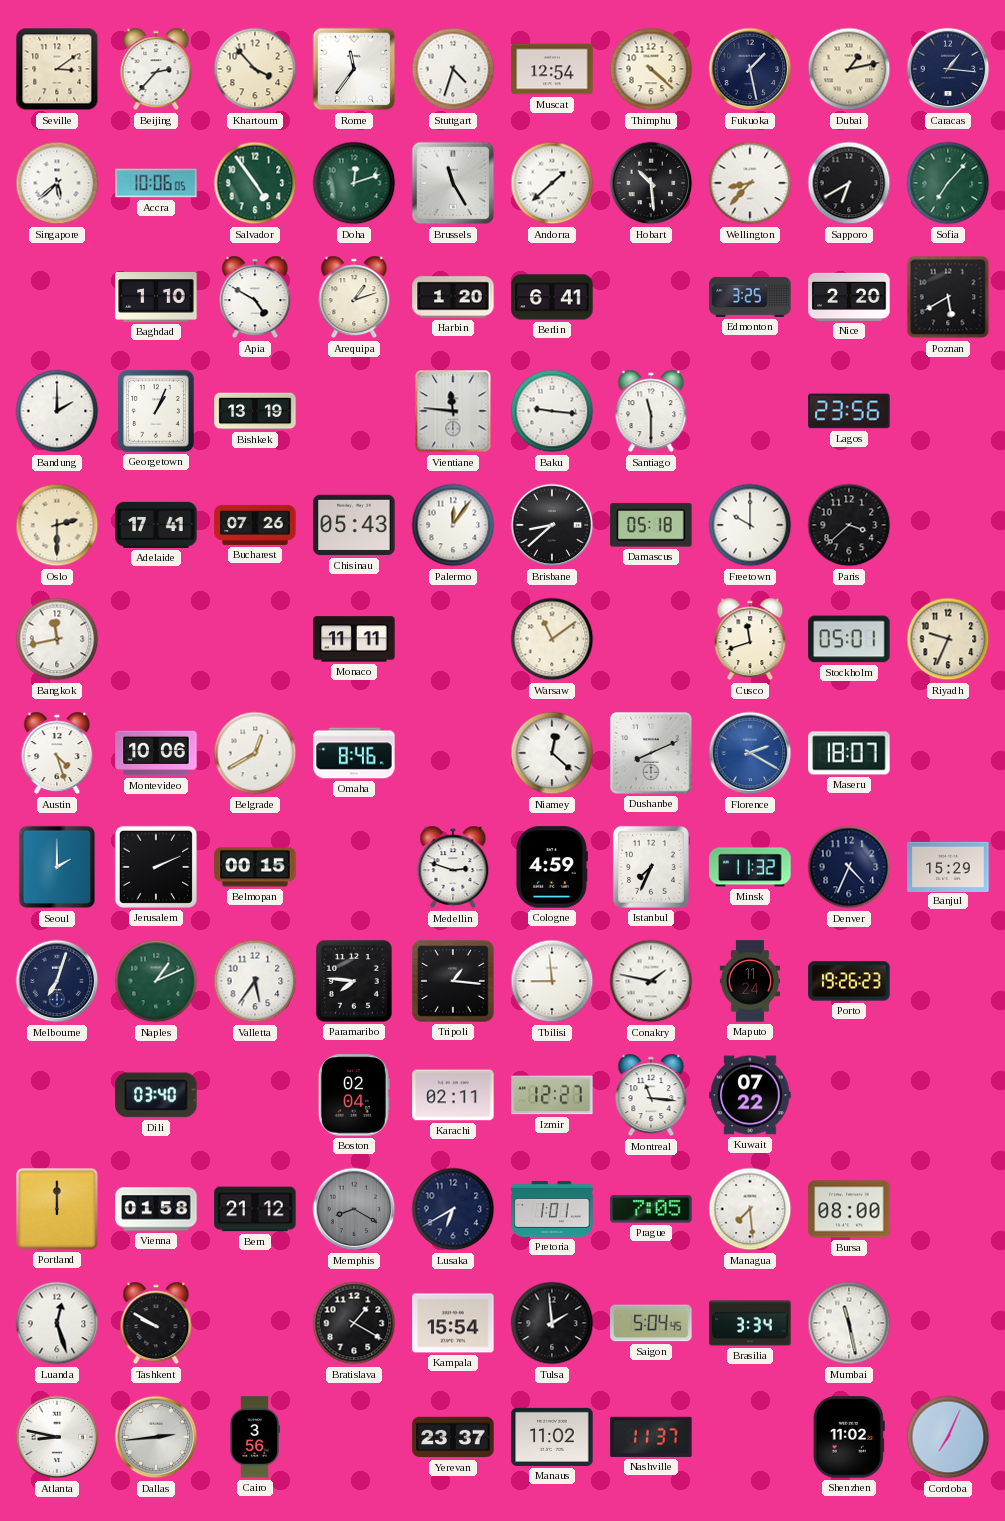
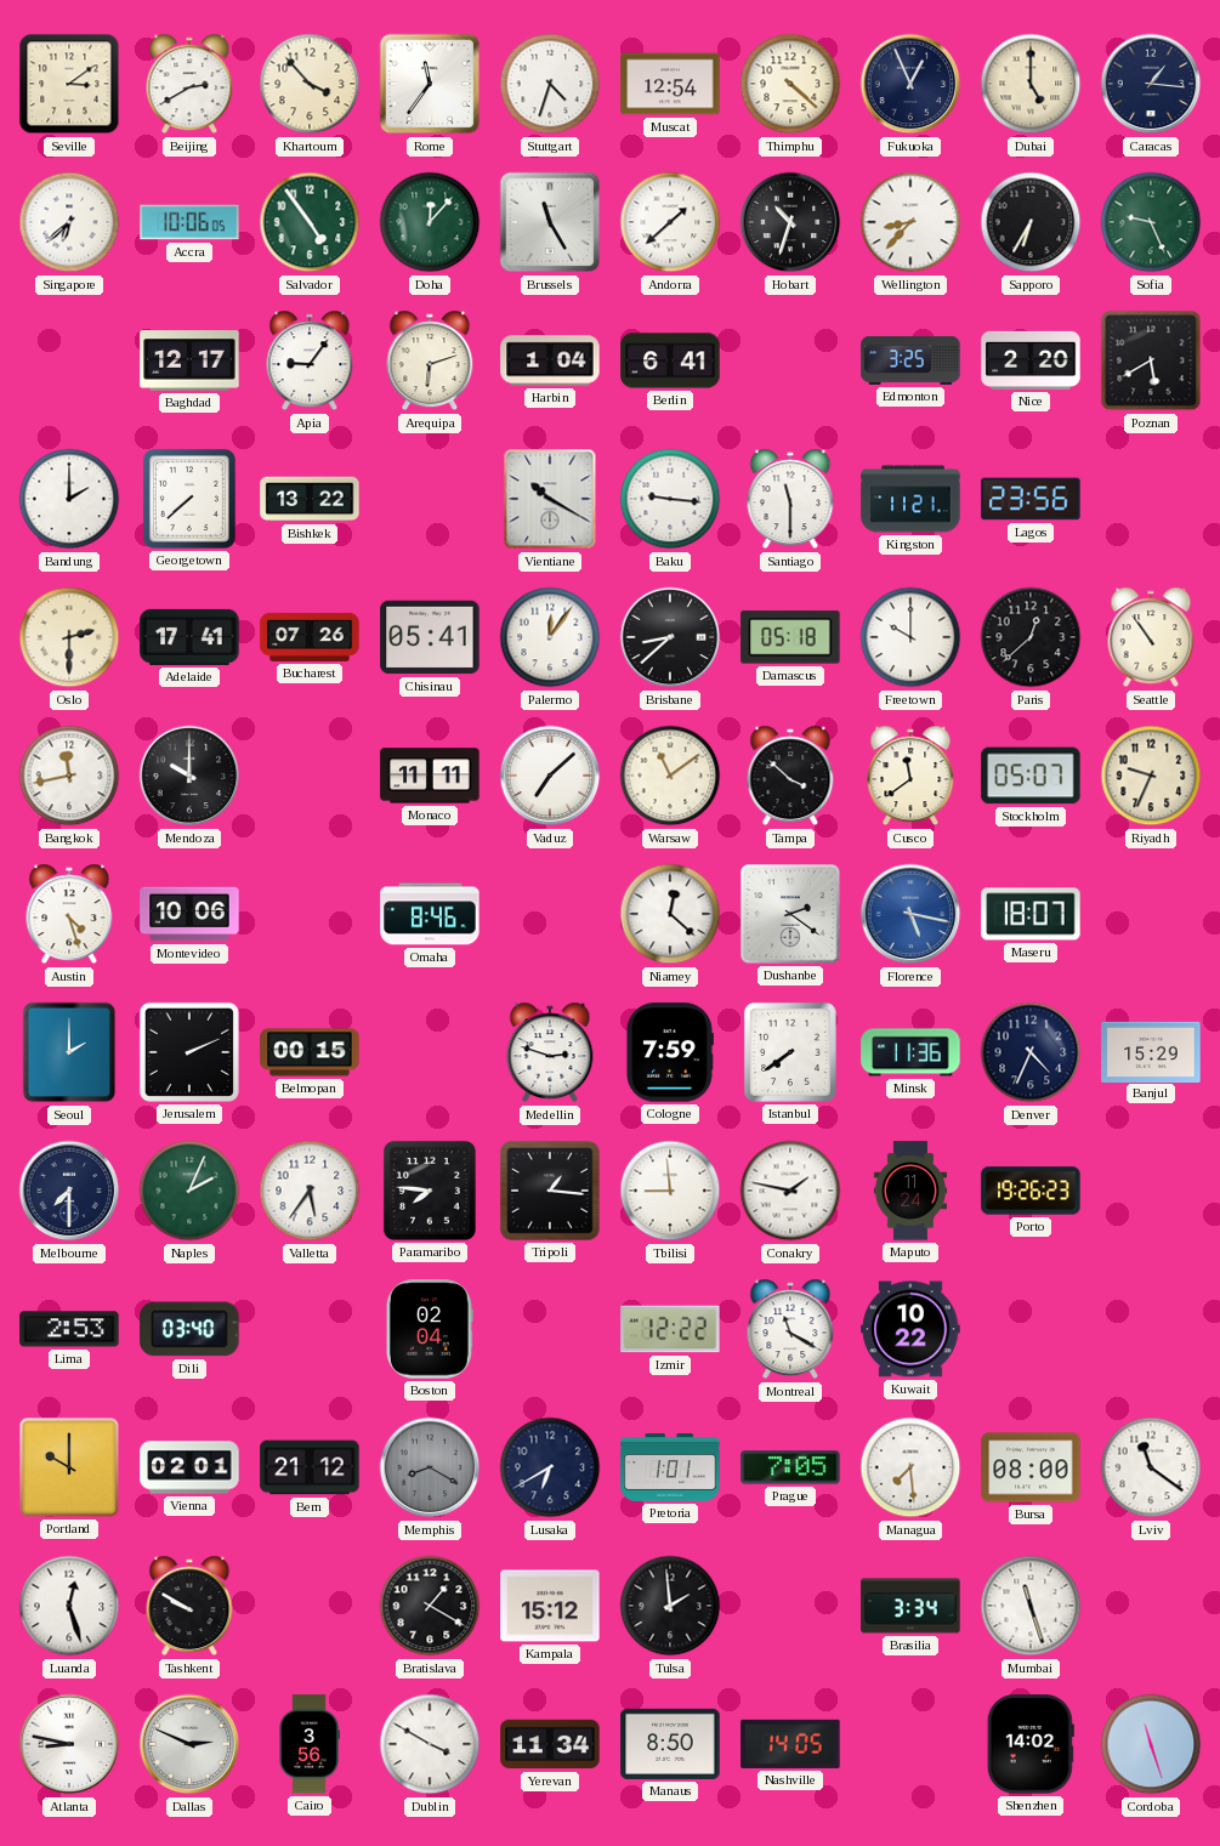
Beijing: 2:37 -> 2:40
Fukuoka: 1:28 -> 12:56
Dubai: 1:13 -> 5:00
Singapore: 5:38 -> 6:38
Doha: 12:12 -> 12:07
Hobart: 10:29 -> 10:33
Sapporo: 6:40 -> 6:35
Sofia: 7:07 -> 9:26
Baghdad: 1:10 -> 12:17
Apia: 4:50 -> 9:06
Arequipa: 1:12 -> 6:12
Harbin: 1:20 -> 1:04
Georgetown: 1:04 -> 7:38
Bishkek: 13:19 -> 13:22
Vientiane: 11:46 -> 10:20
Kingston: none -> 11:21
Chisinau: 05:43 -> 05:41
Paris: 3:38 -> 12:38
Seattle: none -> 10:54
Mendoza: none -> 10:00
Vaduz: none -> 7:08
Tampa: none -> 3:52
Cusco: 11:42 -> 11:39
Stockholm: 05:01 -> 05:07
Belgrade: 12:40 -> none
Dushanbe: 8:11 -> 2:21
Florence: 2:20 -> 5:17
Cologne: 4:59 -> 7:59
Istanbul: 7:34 -> 7:39
Minsk: 11:32 -> 11:36
Melbourne: 7:03 -> 7:30
Naples: 1:11 -> 2:04
Lima: none -> 2:53
Karachi: 02:11 -> none
Izmir: 12:27 -> 12:22
Montreal: 11:16 -> 11:20
Kuwait: 07:22 -> 10:22
Portland: 12:00 -> 10:00
Vienna: 01:58 -> 02:01
Lviv: none -> 11:21
Kampala: 15:54 -> 15:12
Saigon: 5:04 -> none
Mumbai: 11:28 -> 11:27
Dallas: 2:44 -> 2:49
Dublin: none -> 3:50
Yerevan: 23:37 -> 11:34
Manaus: 11:02 -> 8:50
Nashville: 11:37 -> 14:05
Shenzhen: 11:02 -> 14:02
Cordoba: 7:04 -> 11:27
